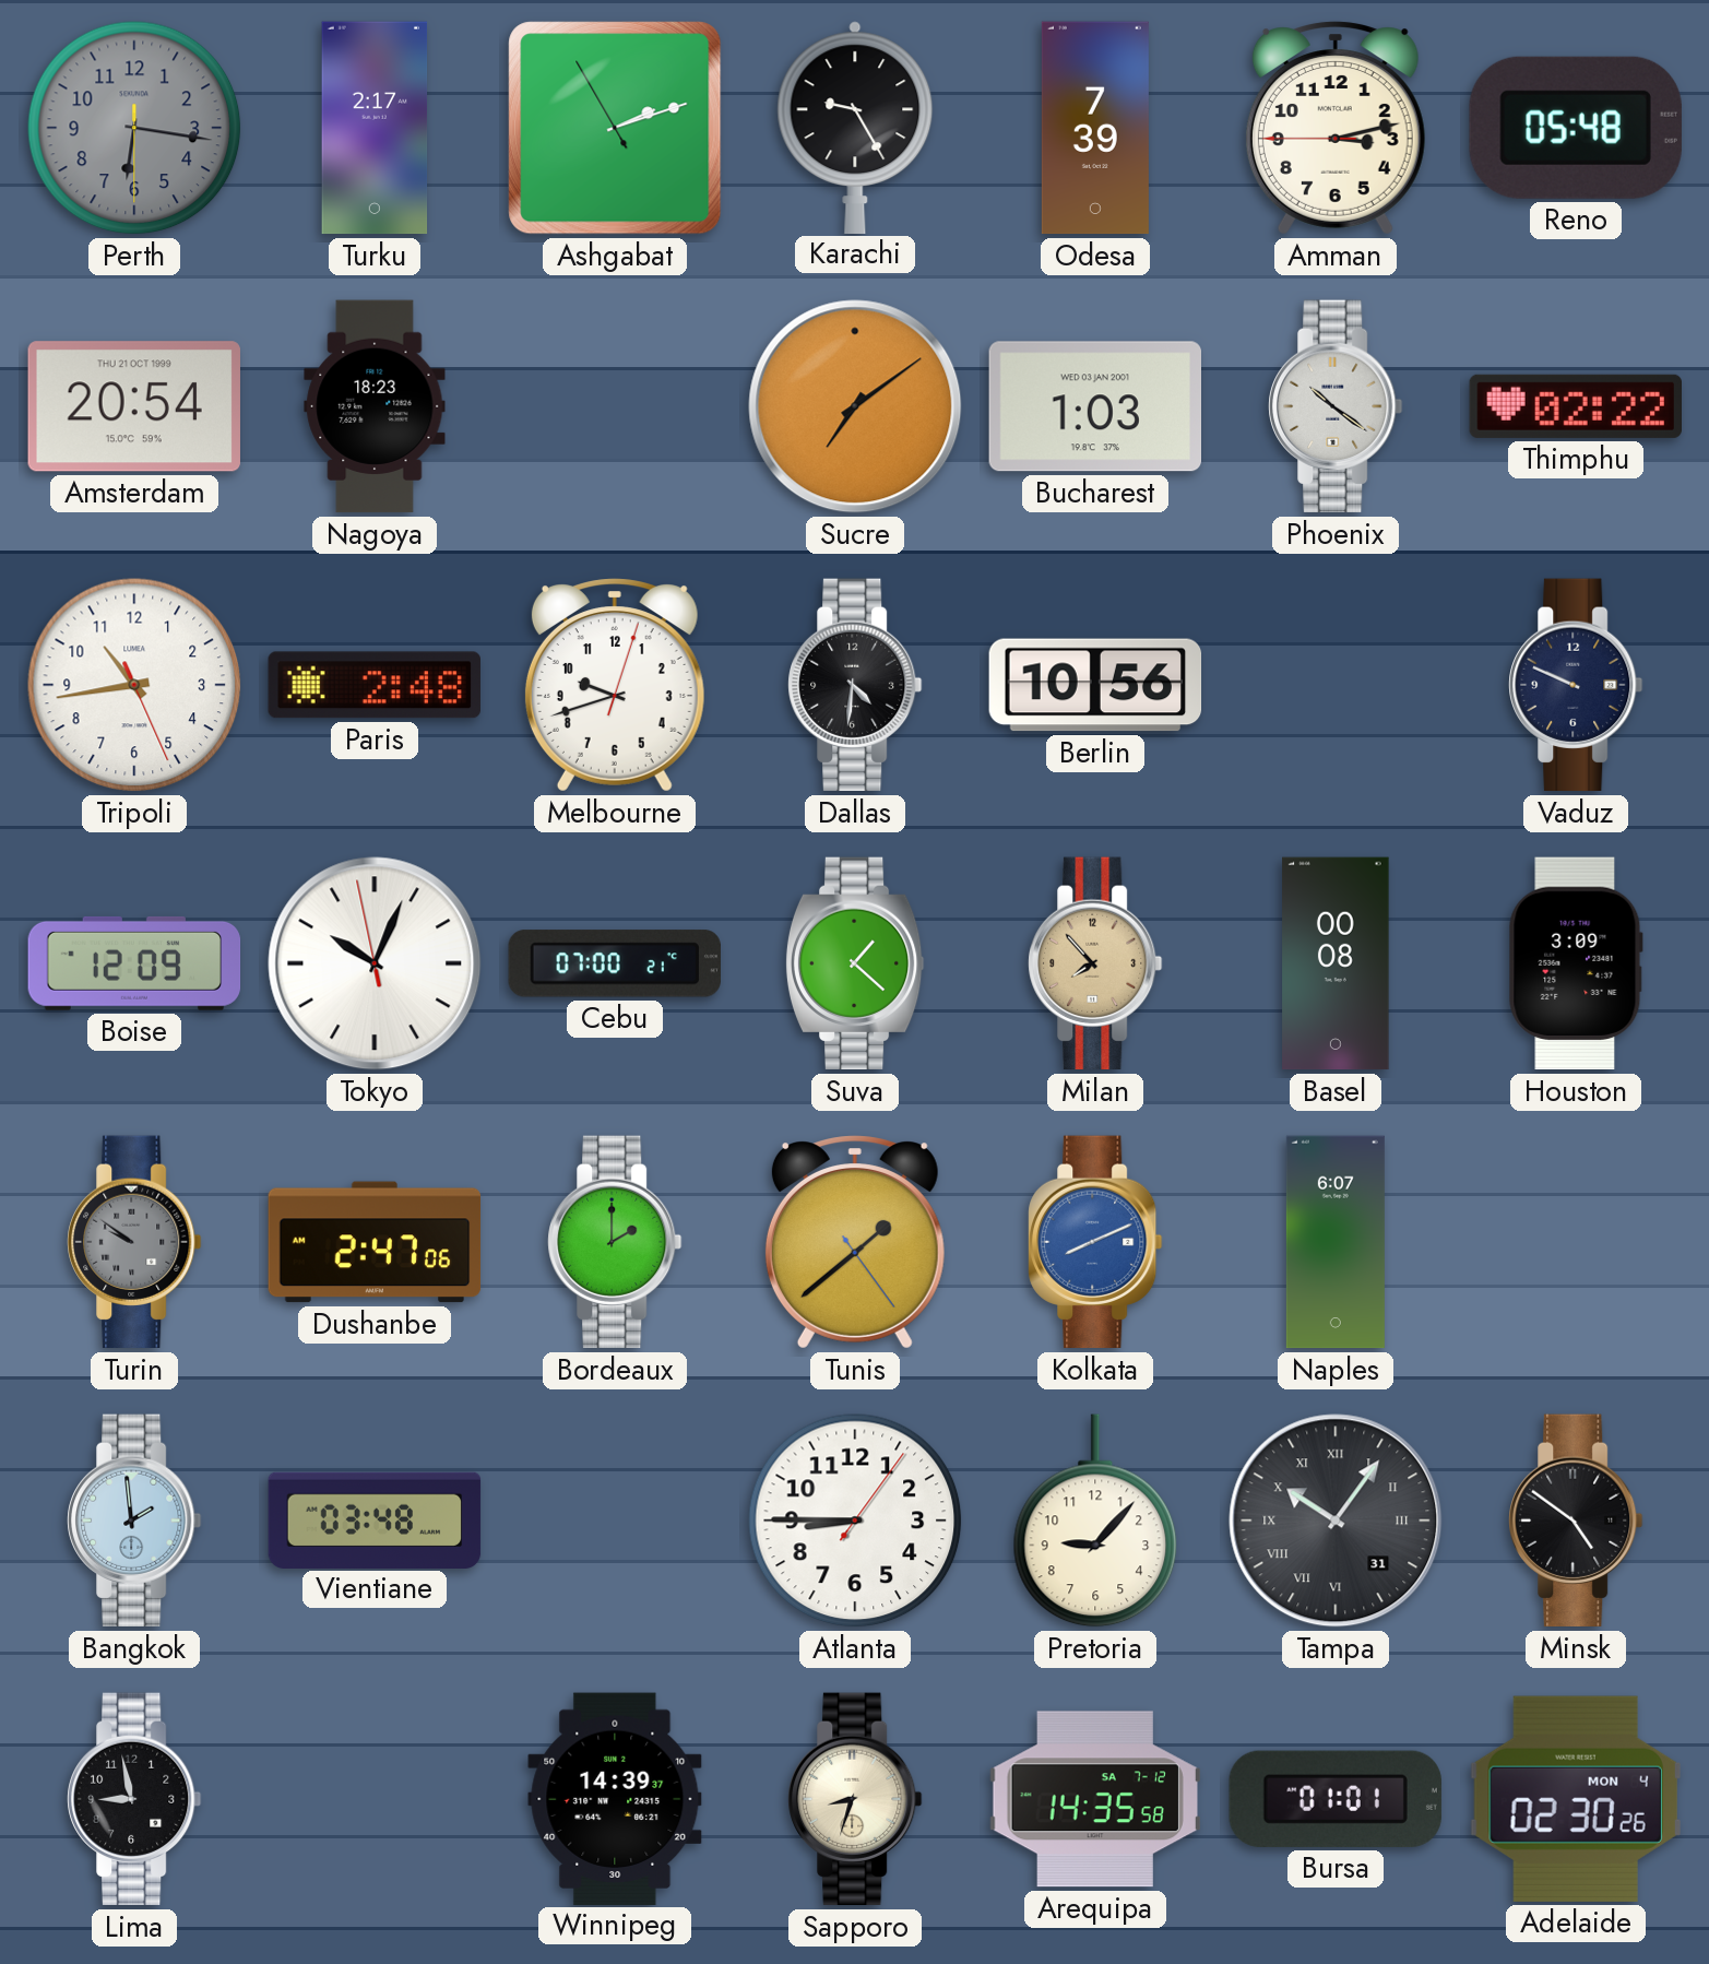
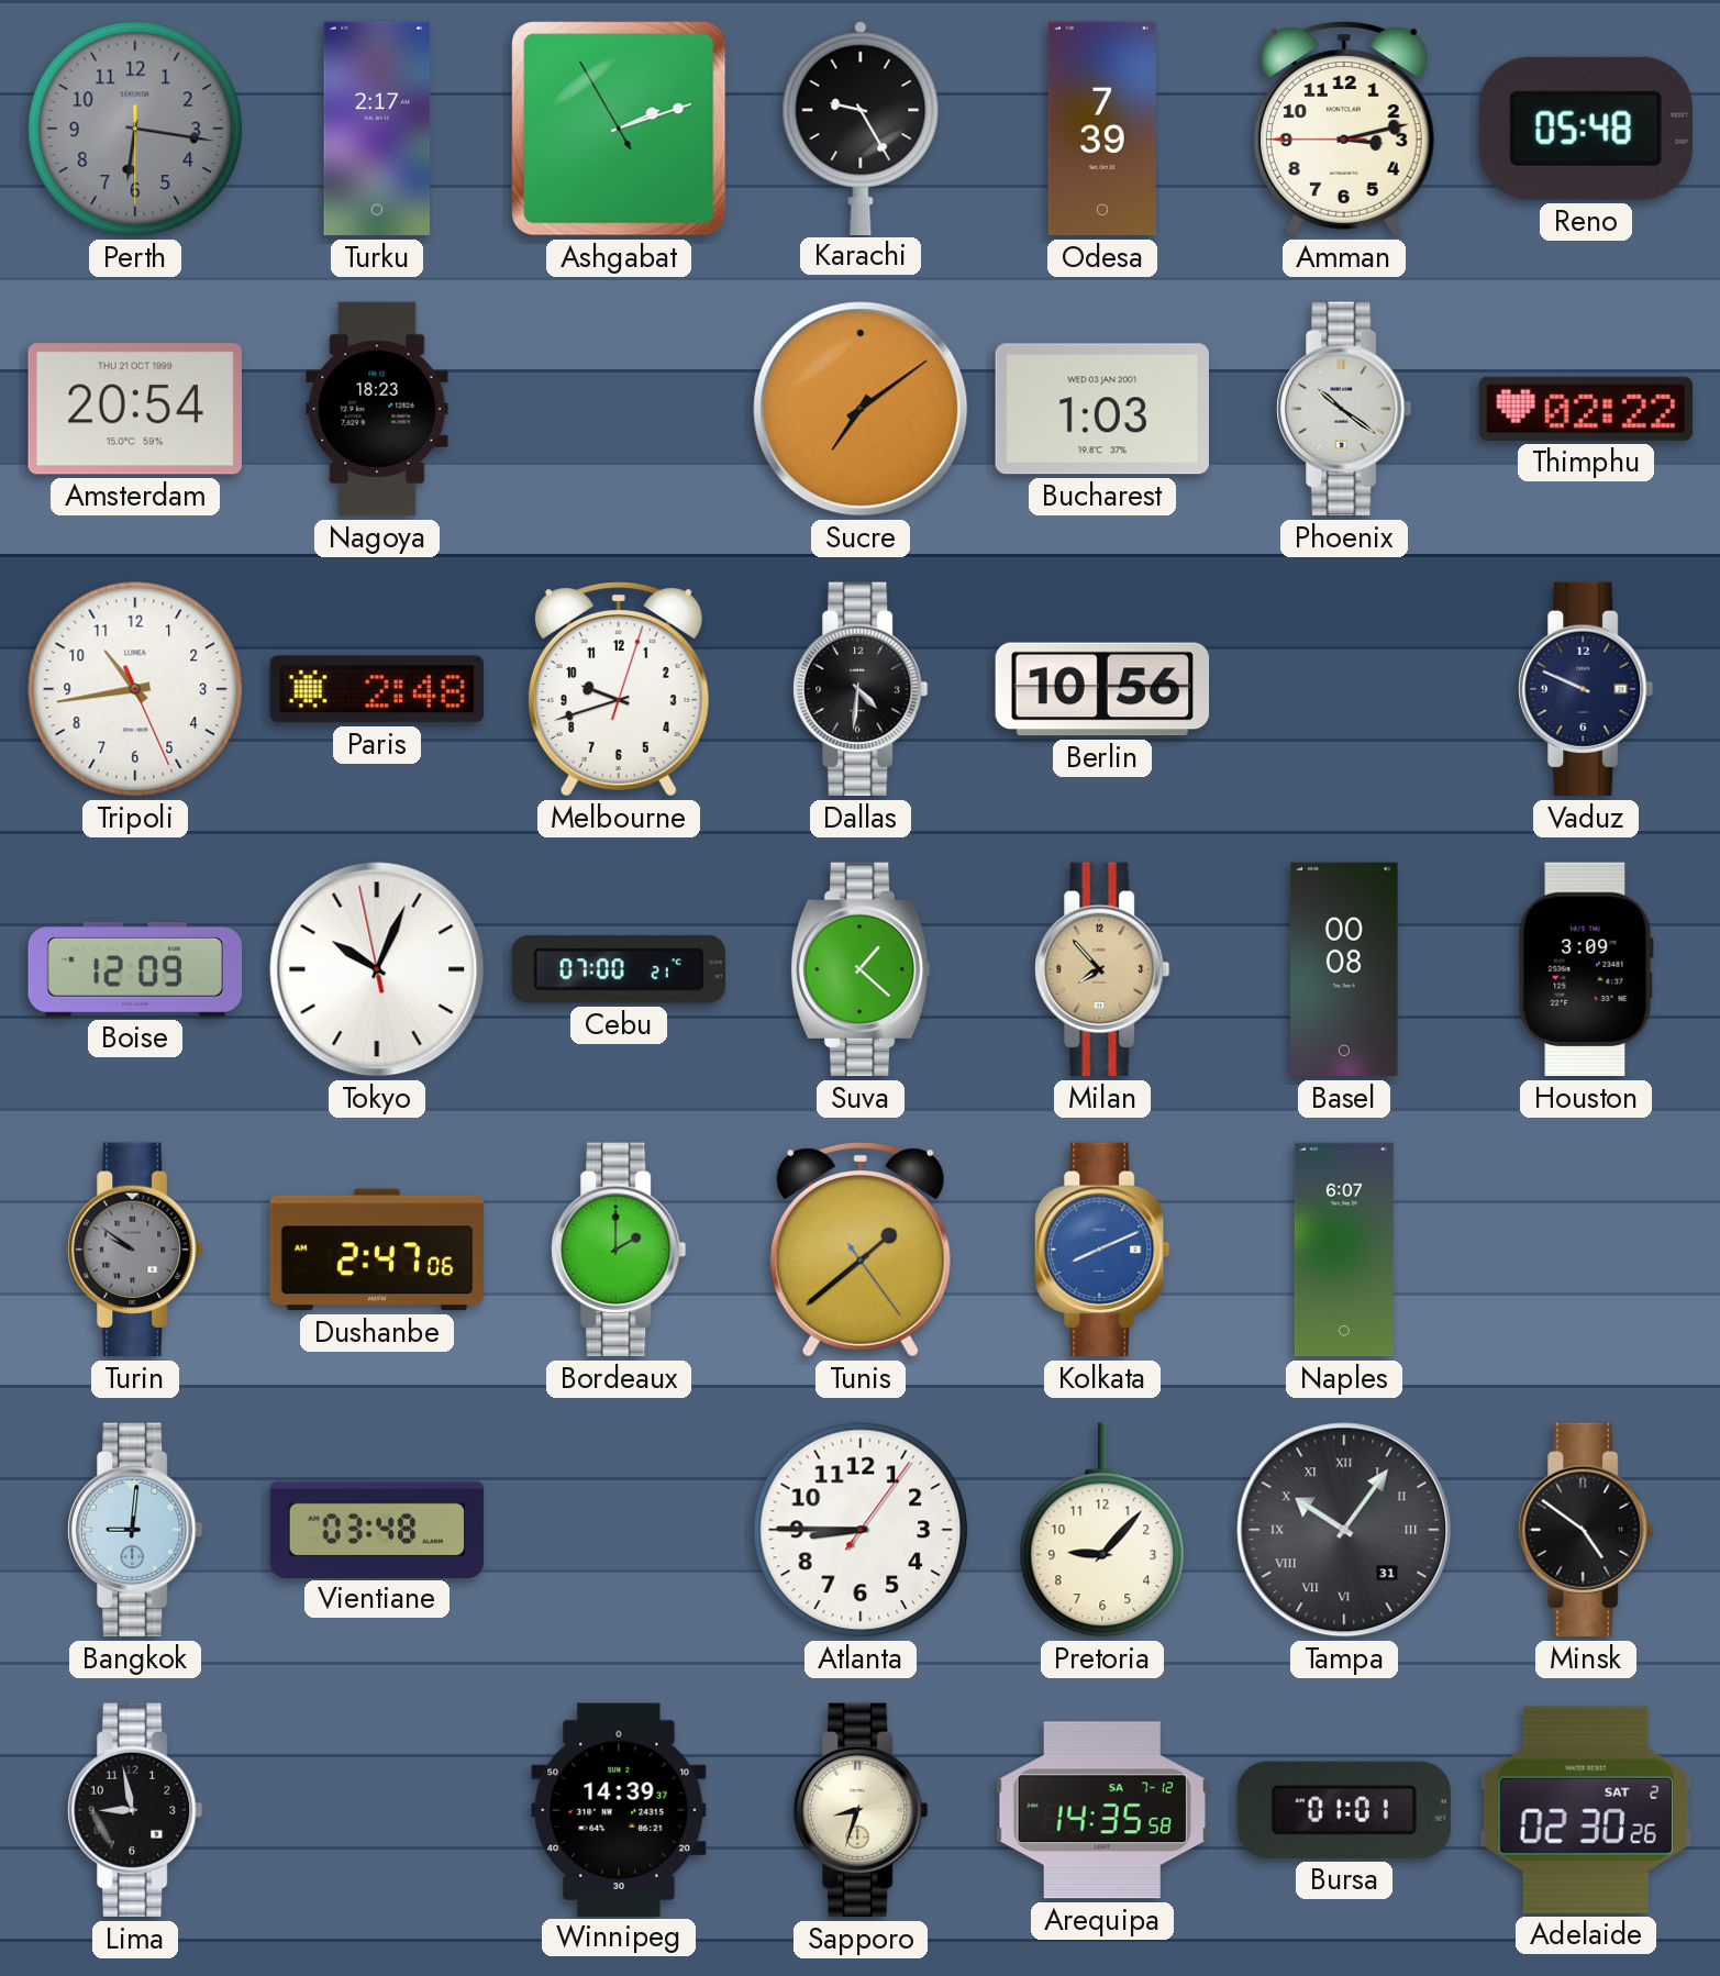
Bangkok: 1:59 -> 9:01
Adelaide date: MON 4 -> SAT 2
